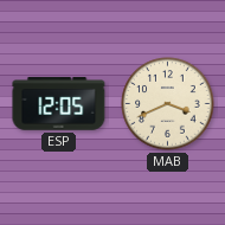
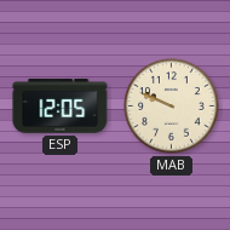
MAB: 3:41 -> 9:49
